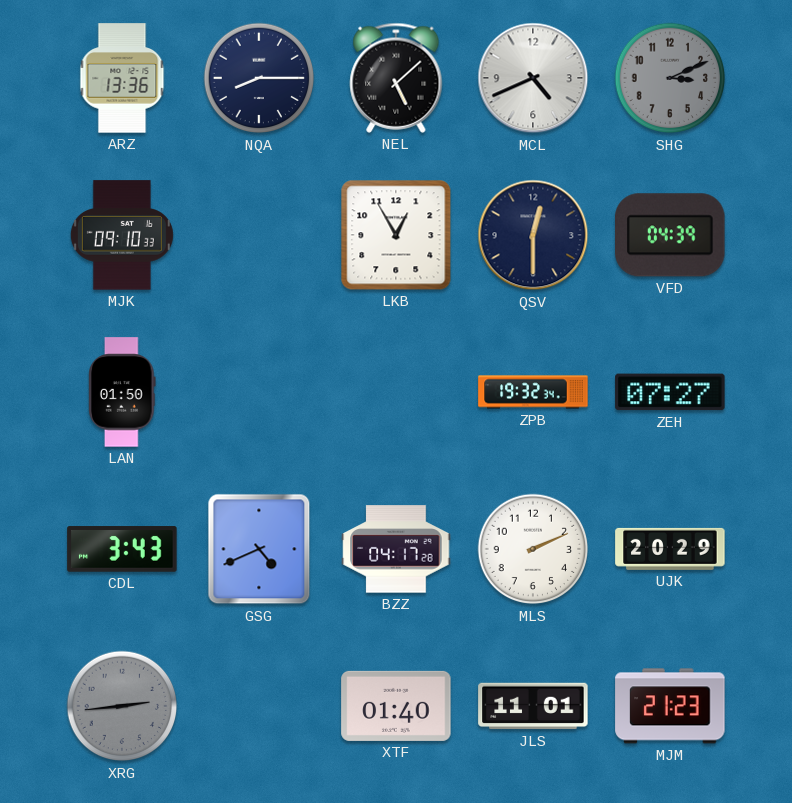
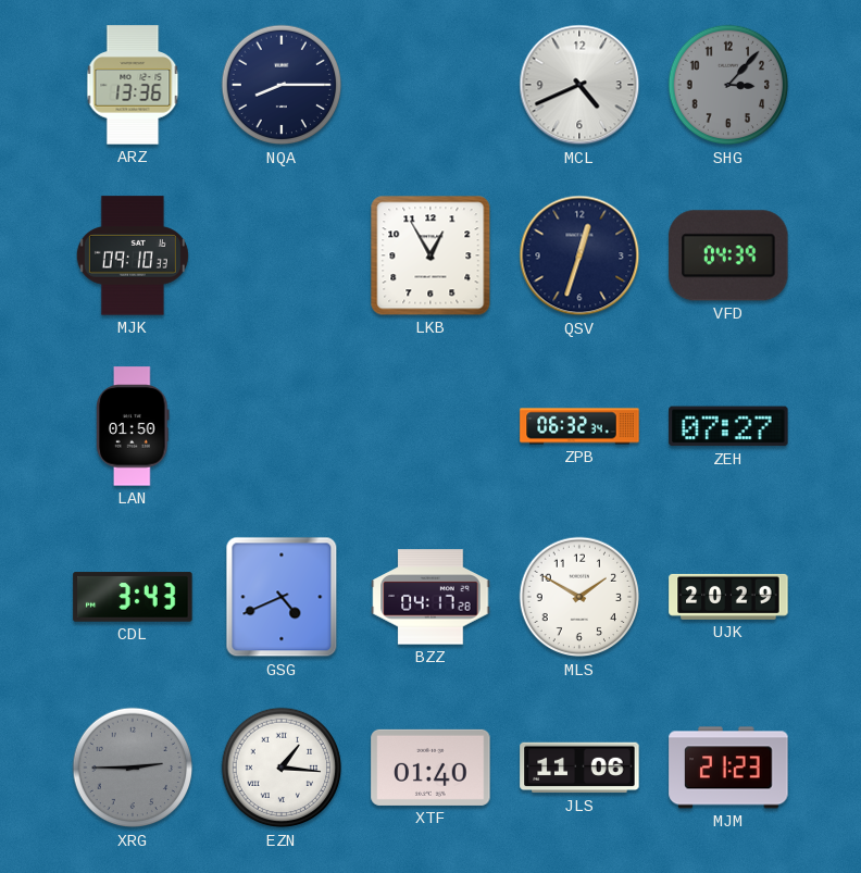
NEL: 5:08 -> none
SHG: 3:11 -> 3:07
QSV: 12:30 -> 12:33
ZPB: 19:32 -> 06:32
MLS: 2:11 -> 1:50
XRG: 2:44 -> 2:45
EZN: none -> 1:16
JLS: 11:01 -> 11:06
